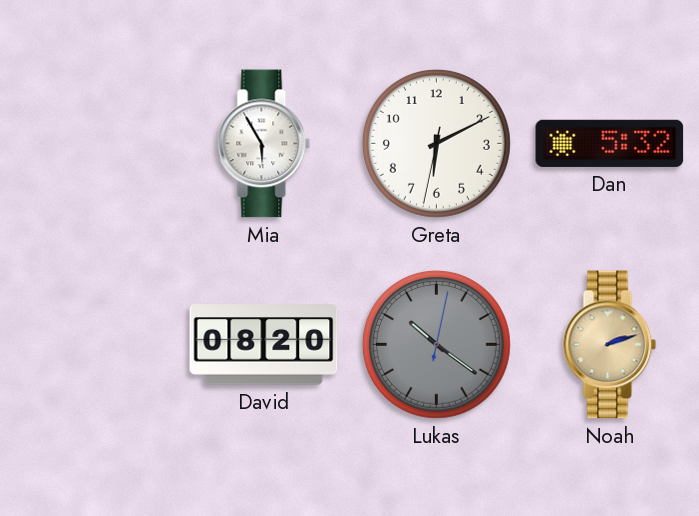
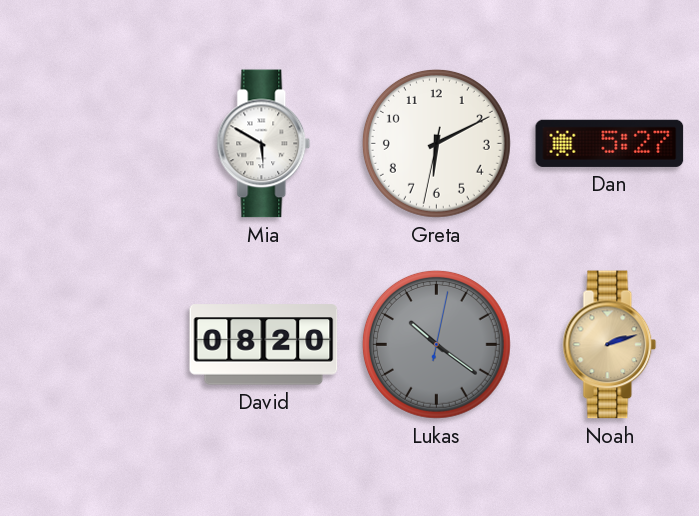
Mia: 5:55 -> 5:50
Dan: 5:32 -> 5:27
